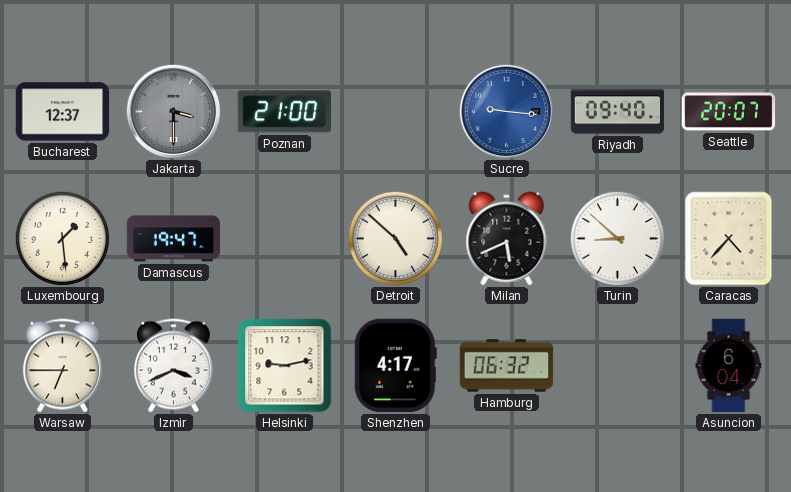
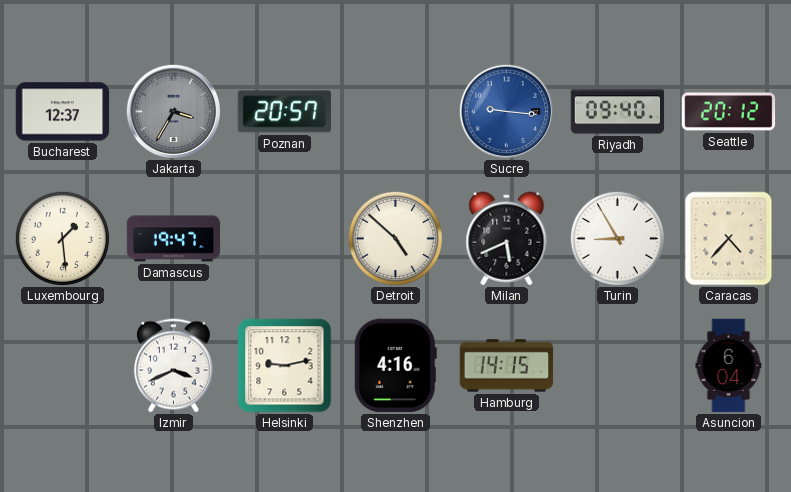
Jakarta: 3:30 -> 3:35
Poznan: 21:00 -> 20:57
Seattle: 20:07 -> 20:12
Turin: 8:52 -> 8:55
Warsaw: 6:45 -> none
Shenzhen: 4:17 -> 4:16
Hamburg: 06:32 -> 14:15
